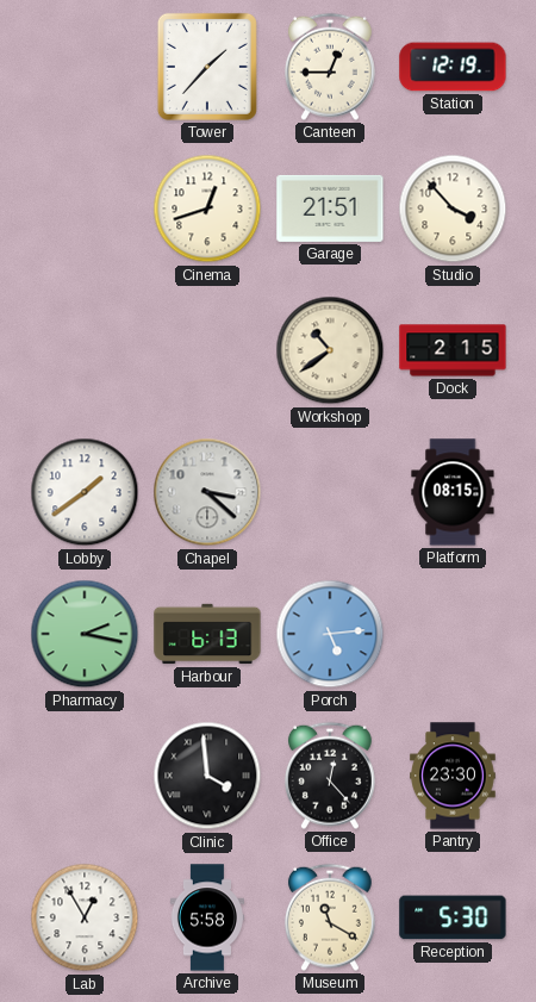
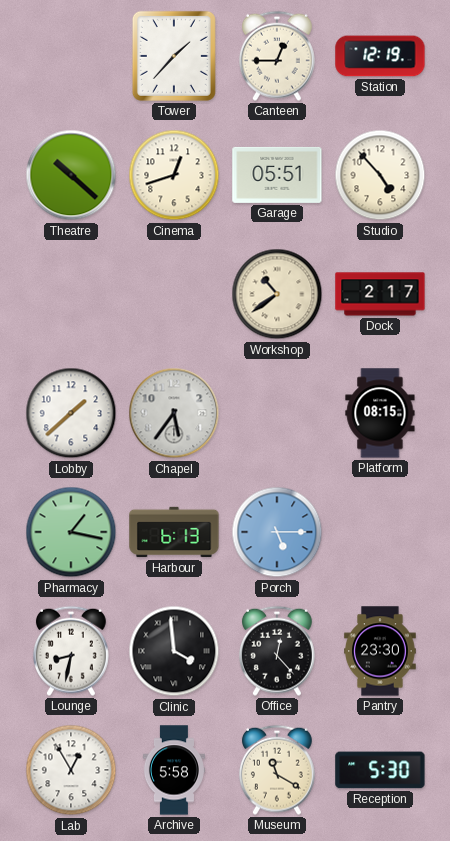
Theatre: none -> 10:22
Garage: 21:51 -> 05:51
Studio: 3:53 -> 4:53
Dock: 2:15 -> 2:17
Lobby: 1:39 -> 1:38
Chapel: 3:22 -> 5:36
Pharmacy: 2:17 -> 1:17
Porch: 5:14 -> 5:15
Lounge: none -> 8:32
